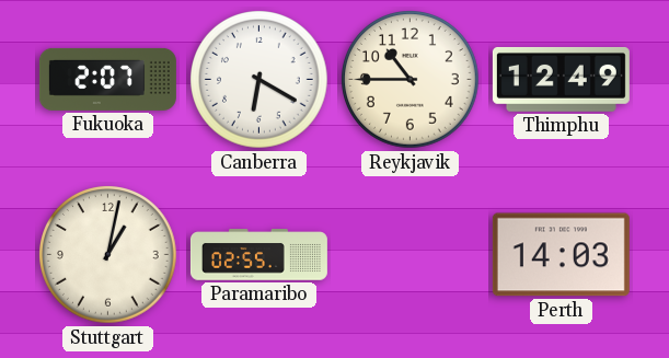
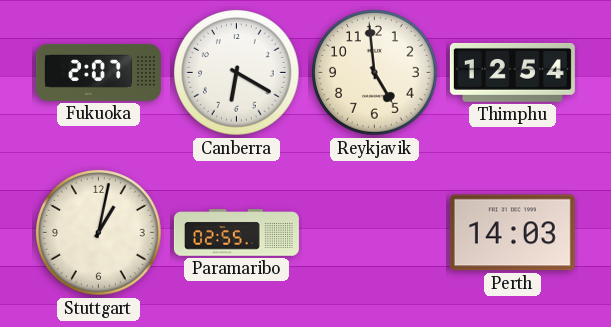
Reykjavik: 10:45 -> 4:59
Thimphu: 12:49 -> 12:54
